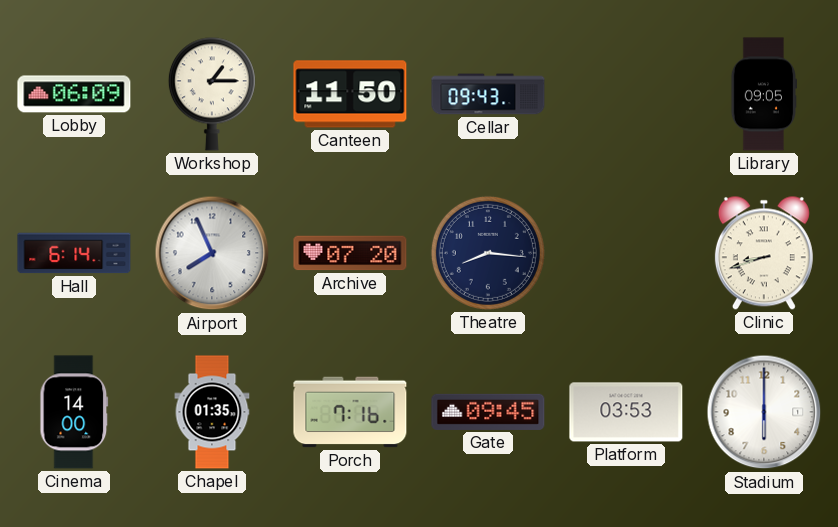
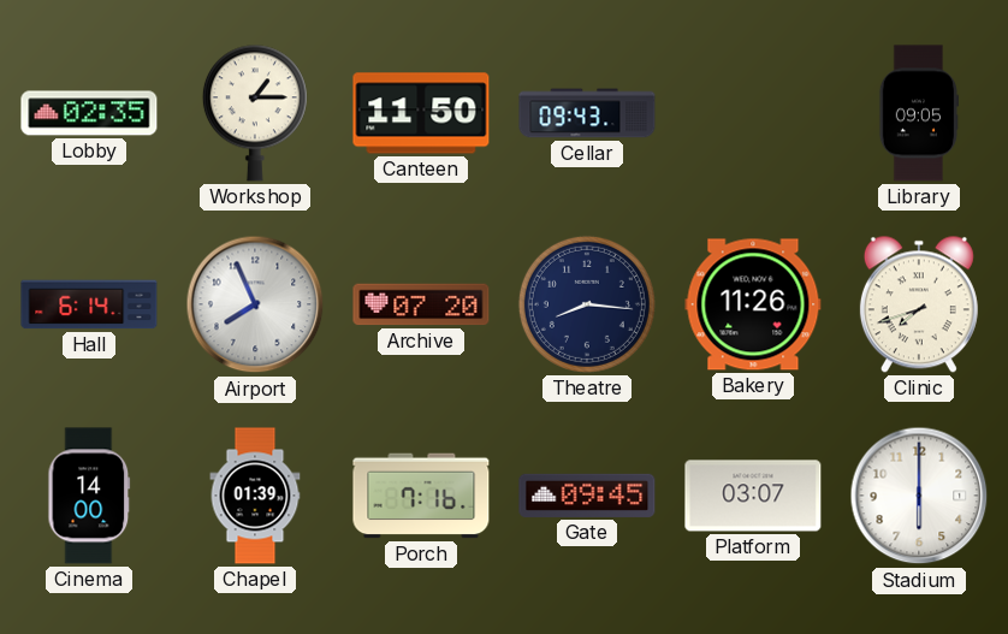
Lobby: 06:09 -> 02:35
Bakery: none -> 11:26
Clinic: 8:42 -> 7:42
Chapel: 01:35 -> 01:39
Platform: 03:53 -> 03:07
